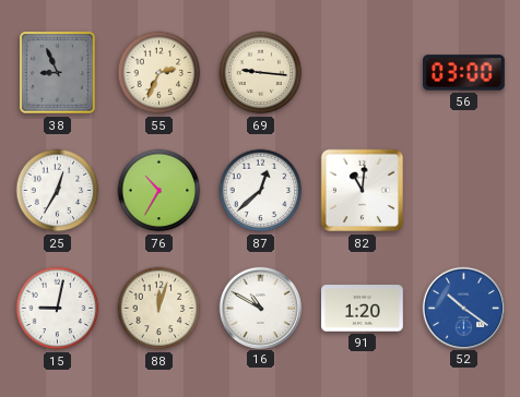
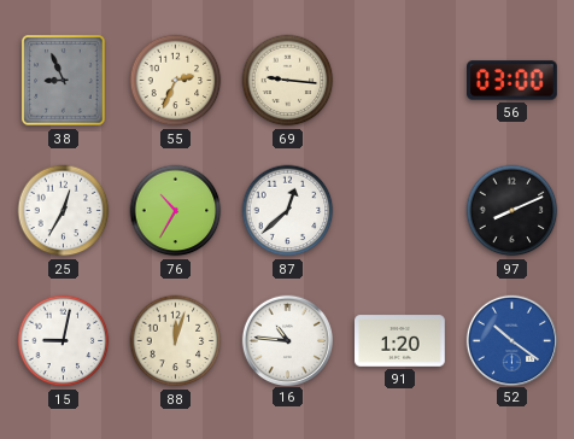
82: 11:01 -> none
97: none -> 8:11
16: 10:50 -> 10:46
